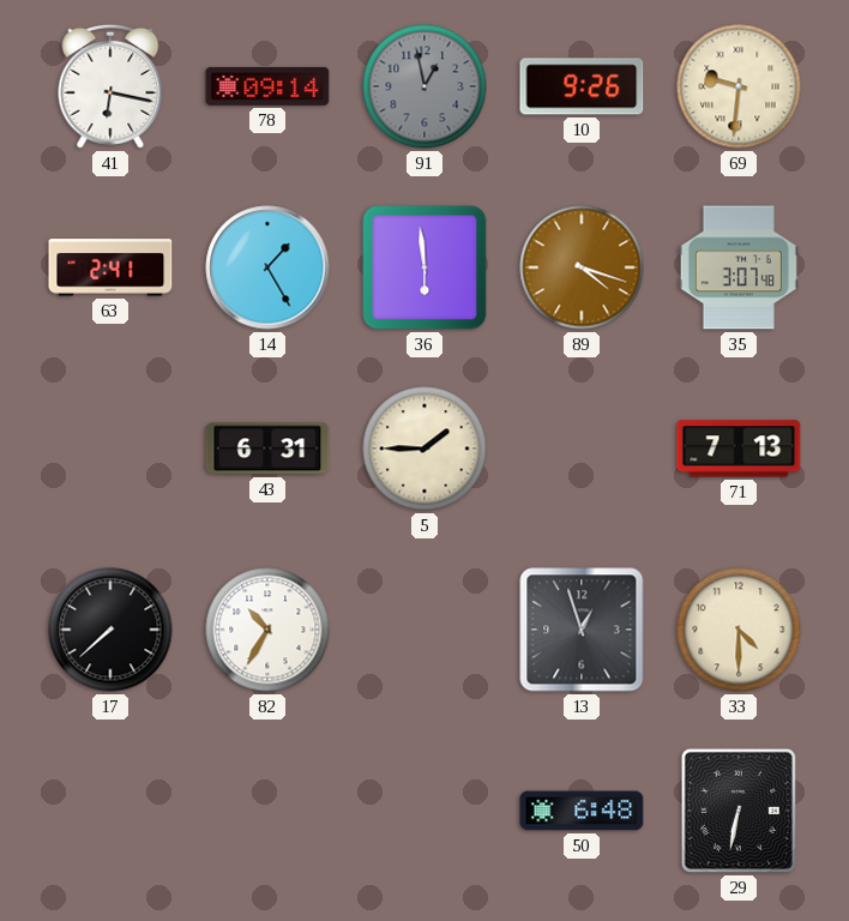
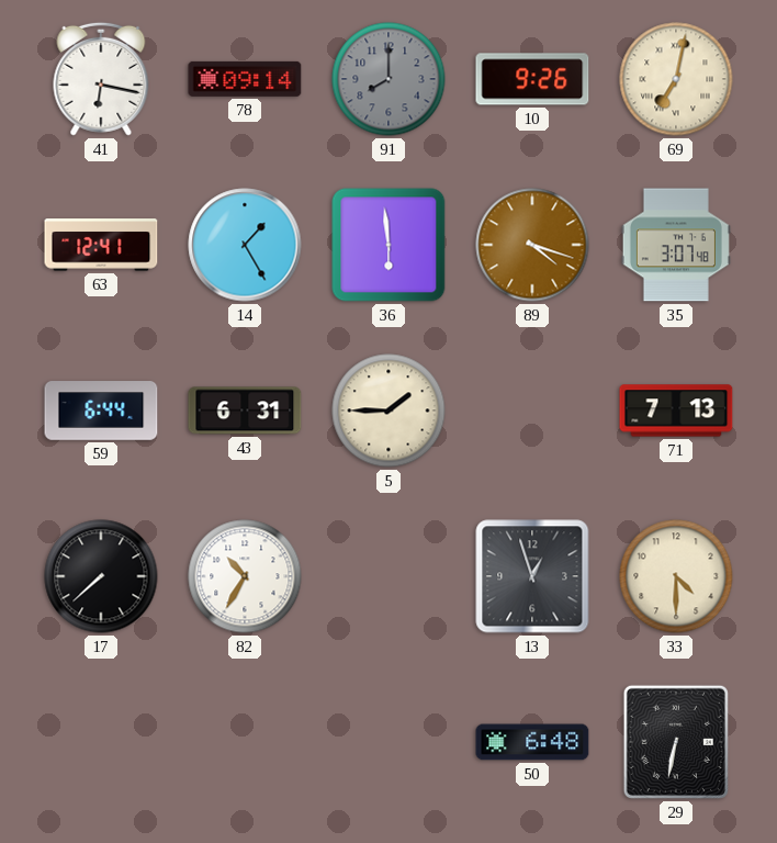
91: 12:58 -> 8:00
69: 9:31 -> 7:02
63: 2:41 -> 12:41
59: none -> 6:44
